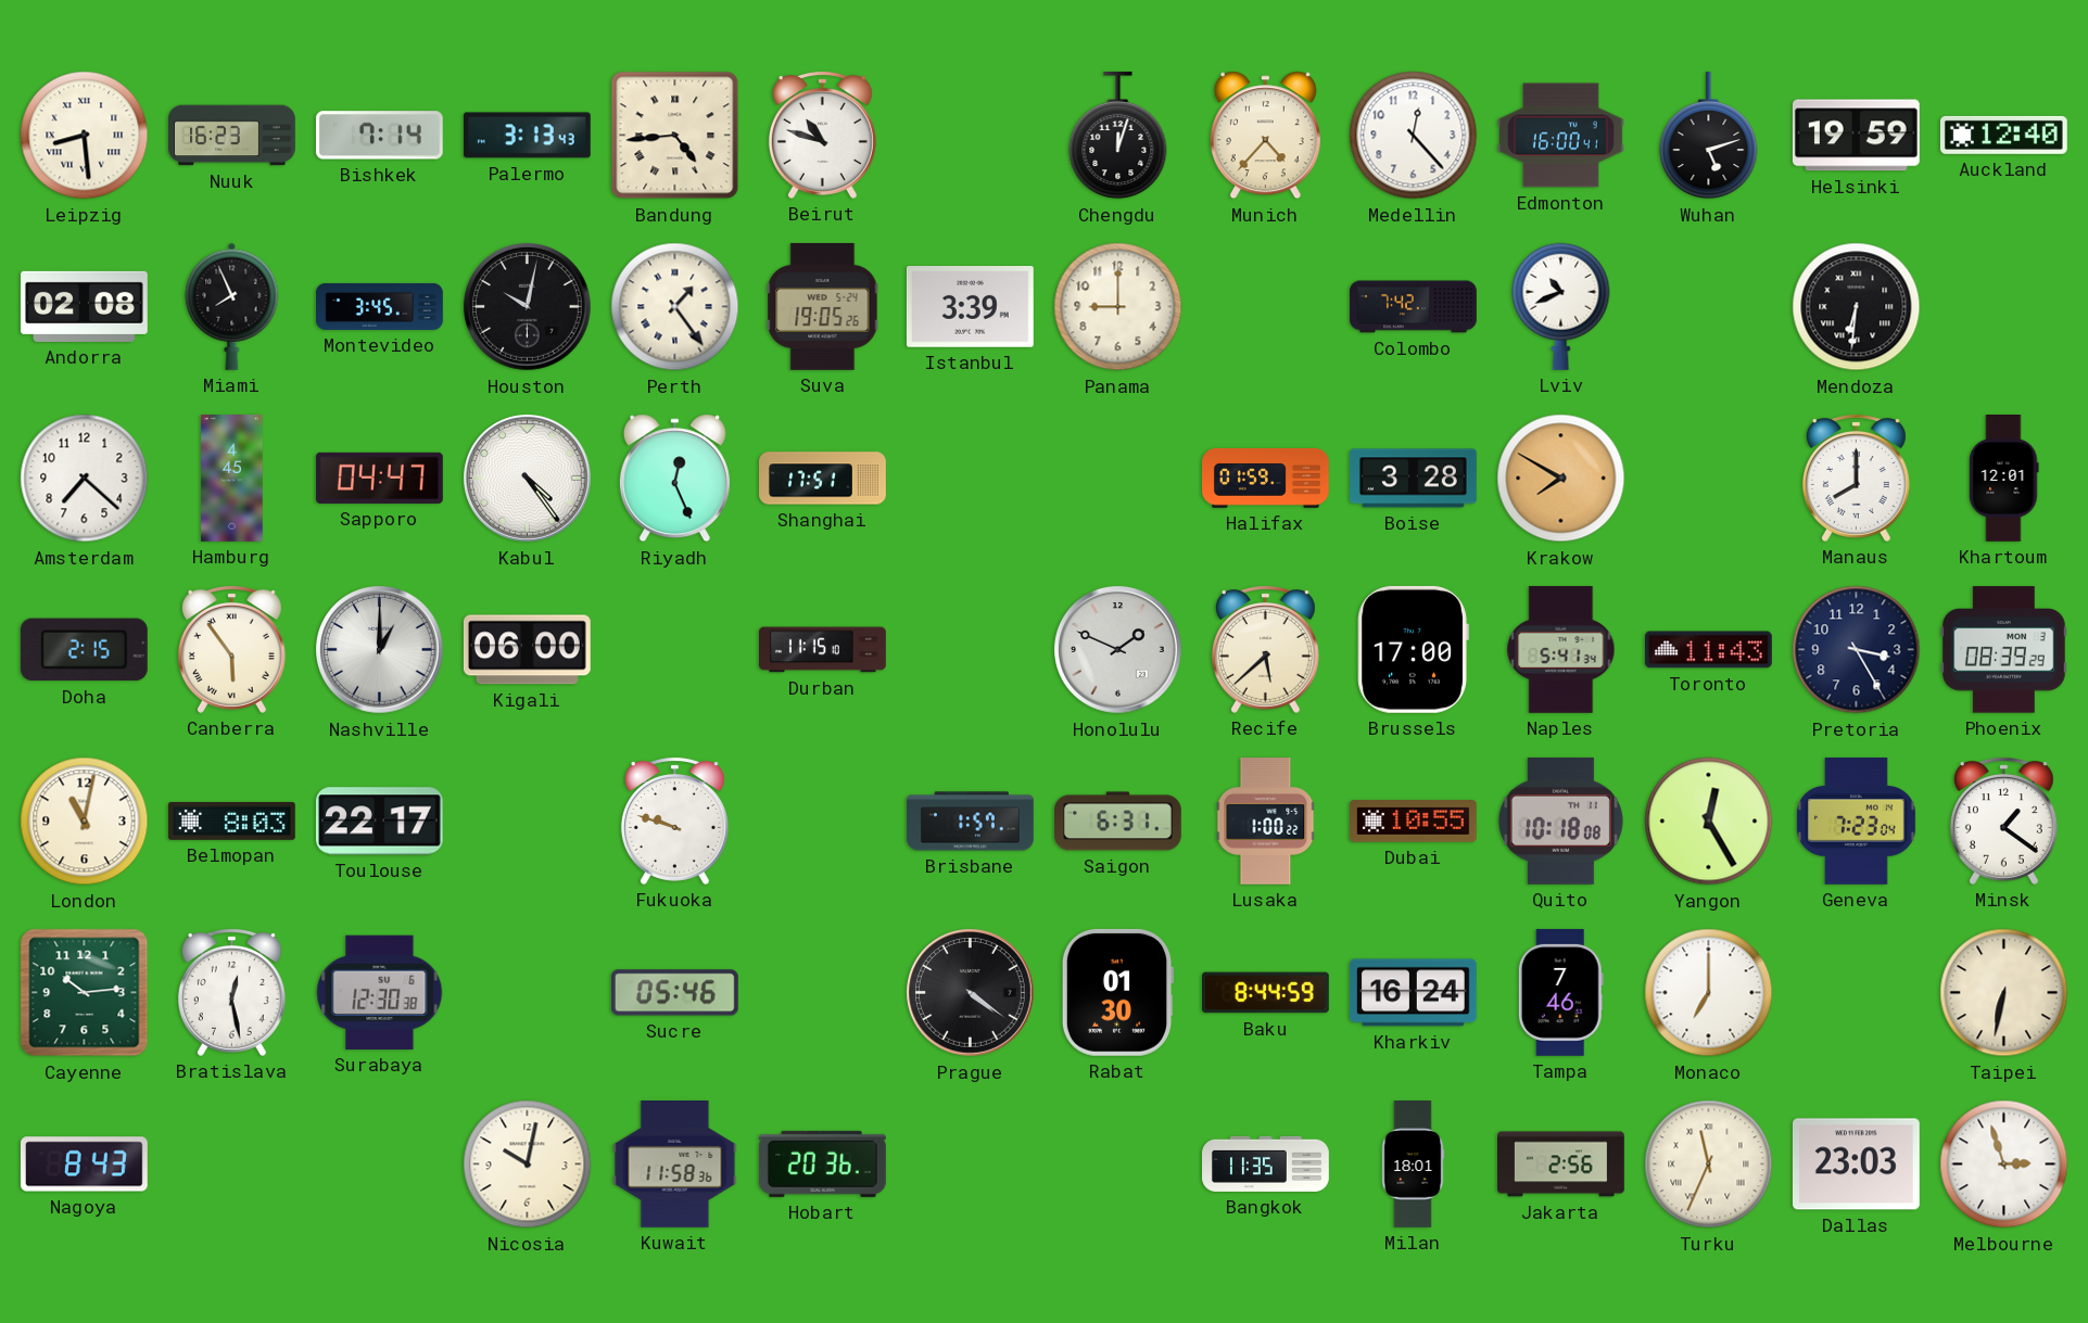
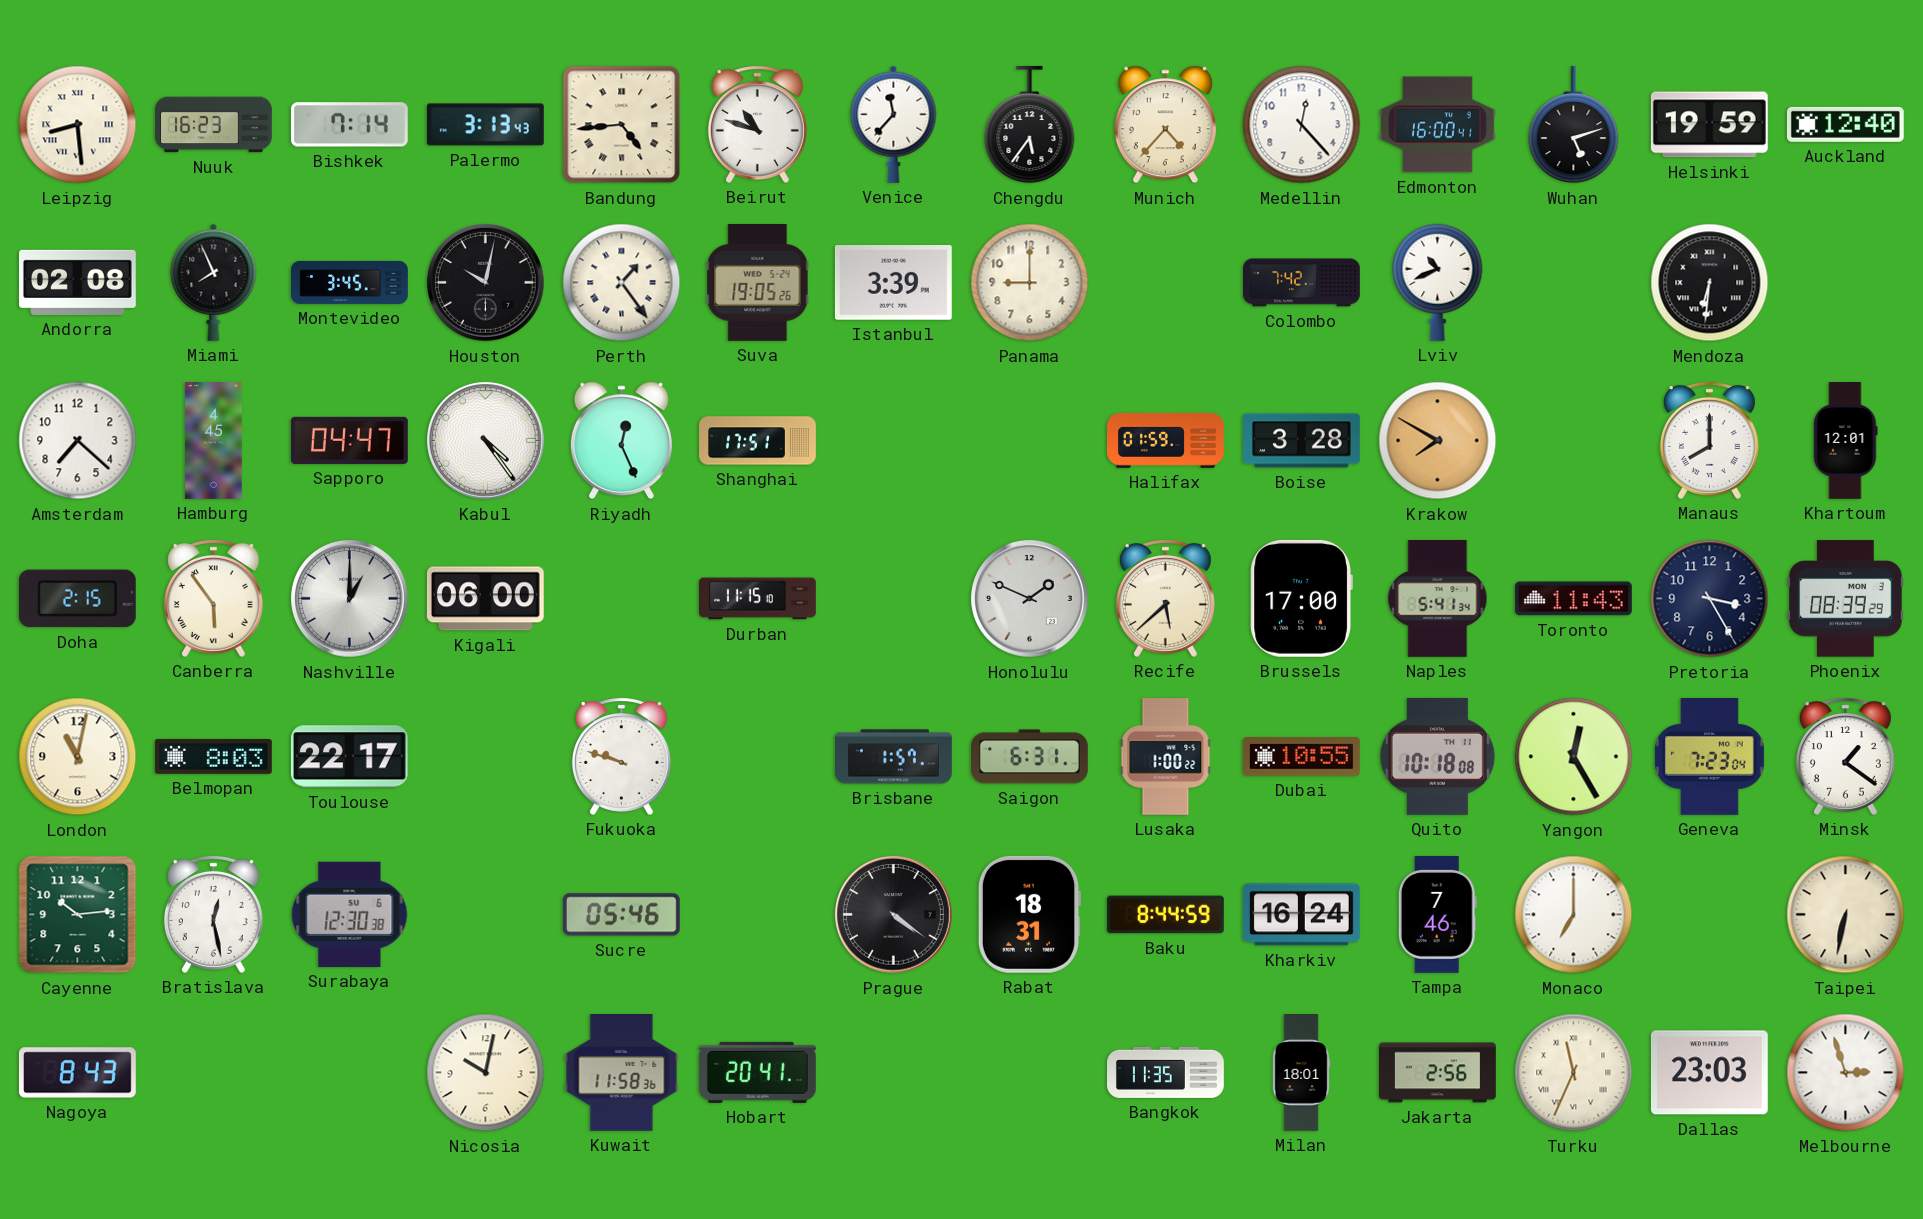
Venice: none -> 11:37
Chengdu: 12:03 -> 5:36
Rabat: 01:30 -> 18:31
Hobart: 20:36 -> 20:41
